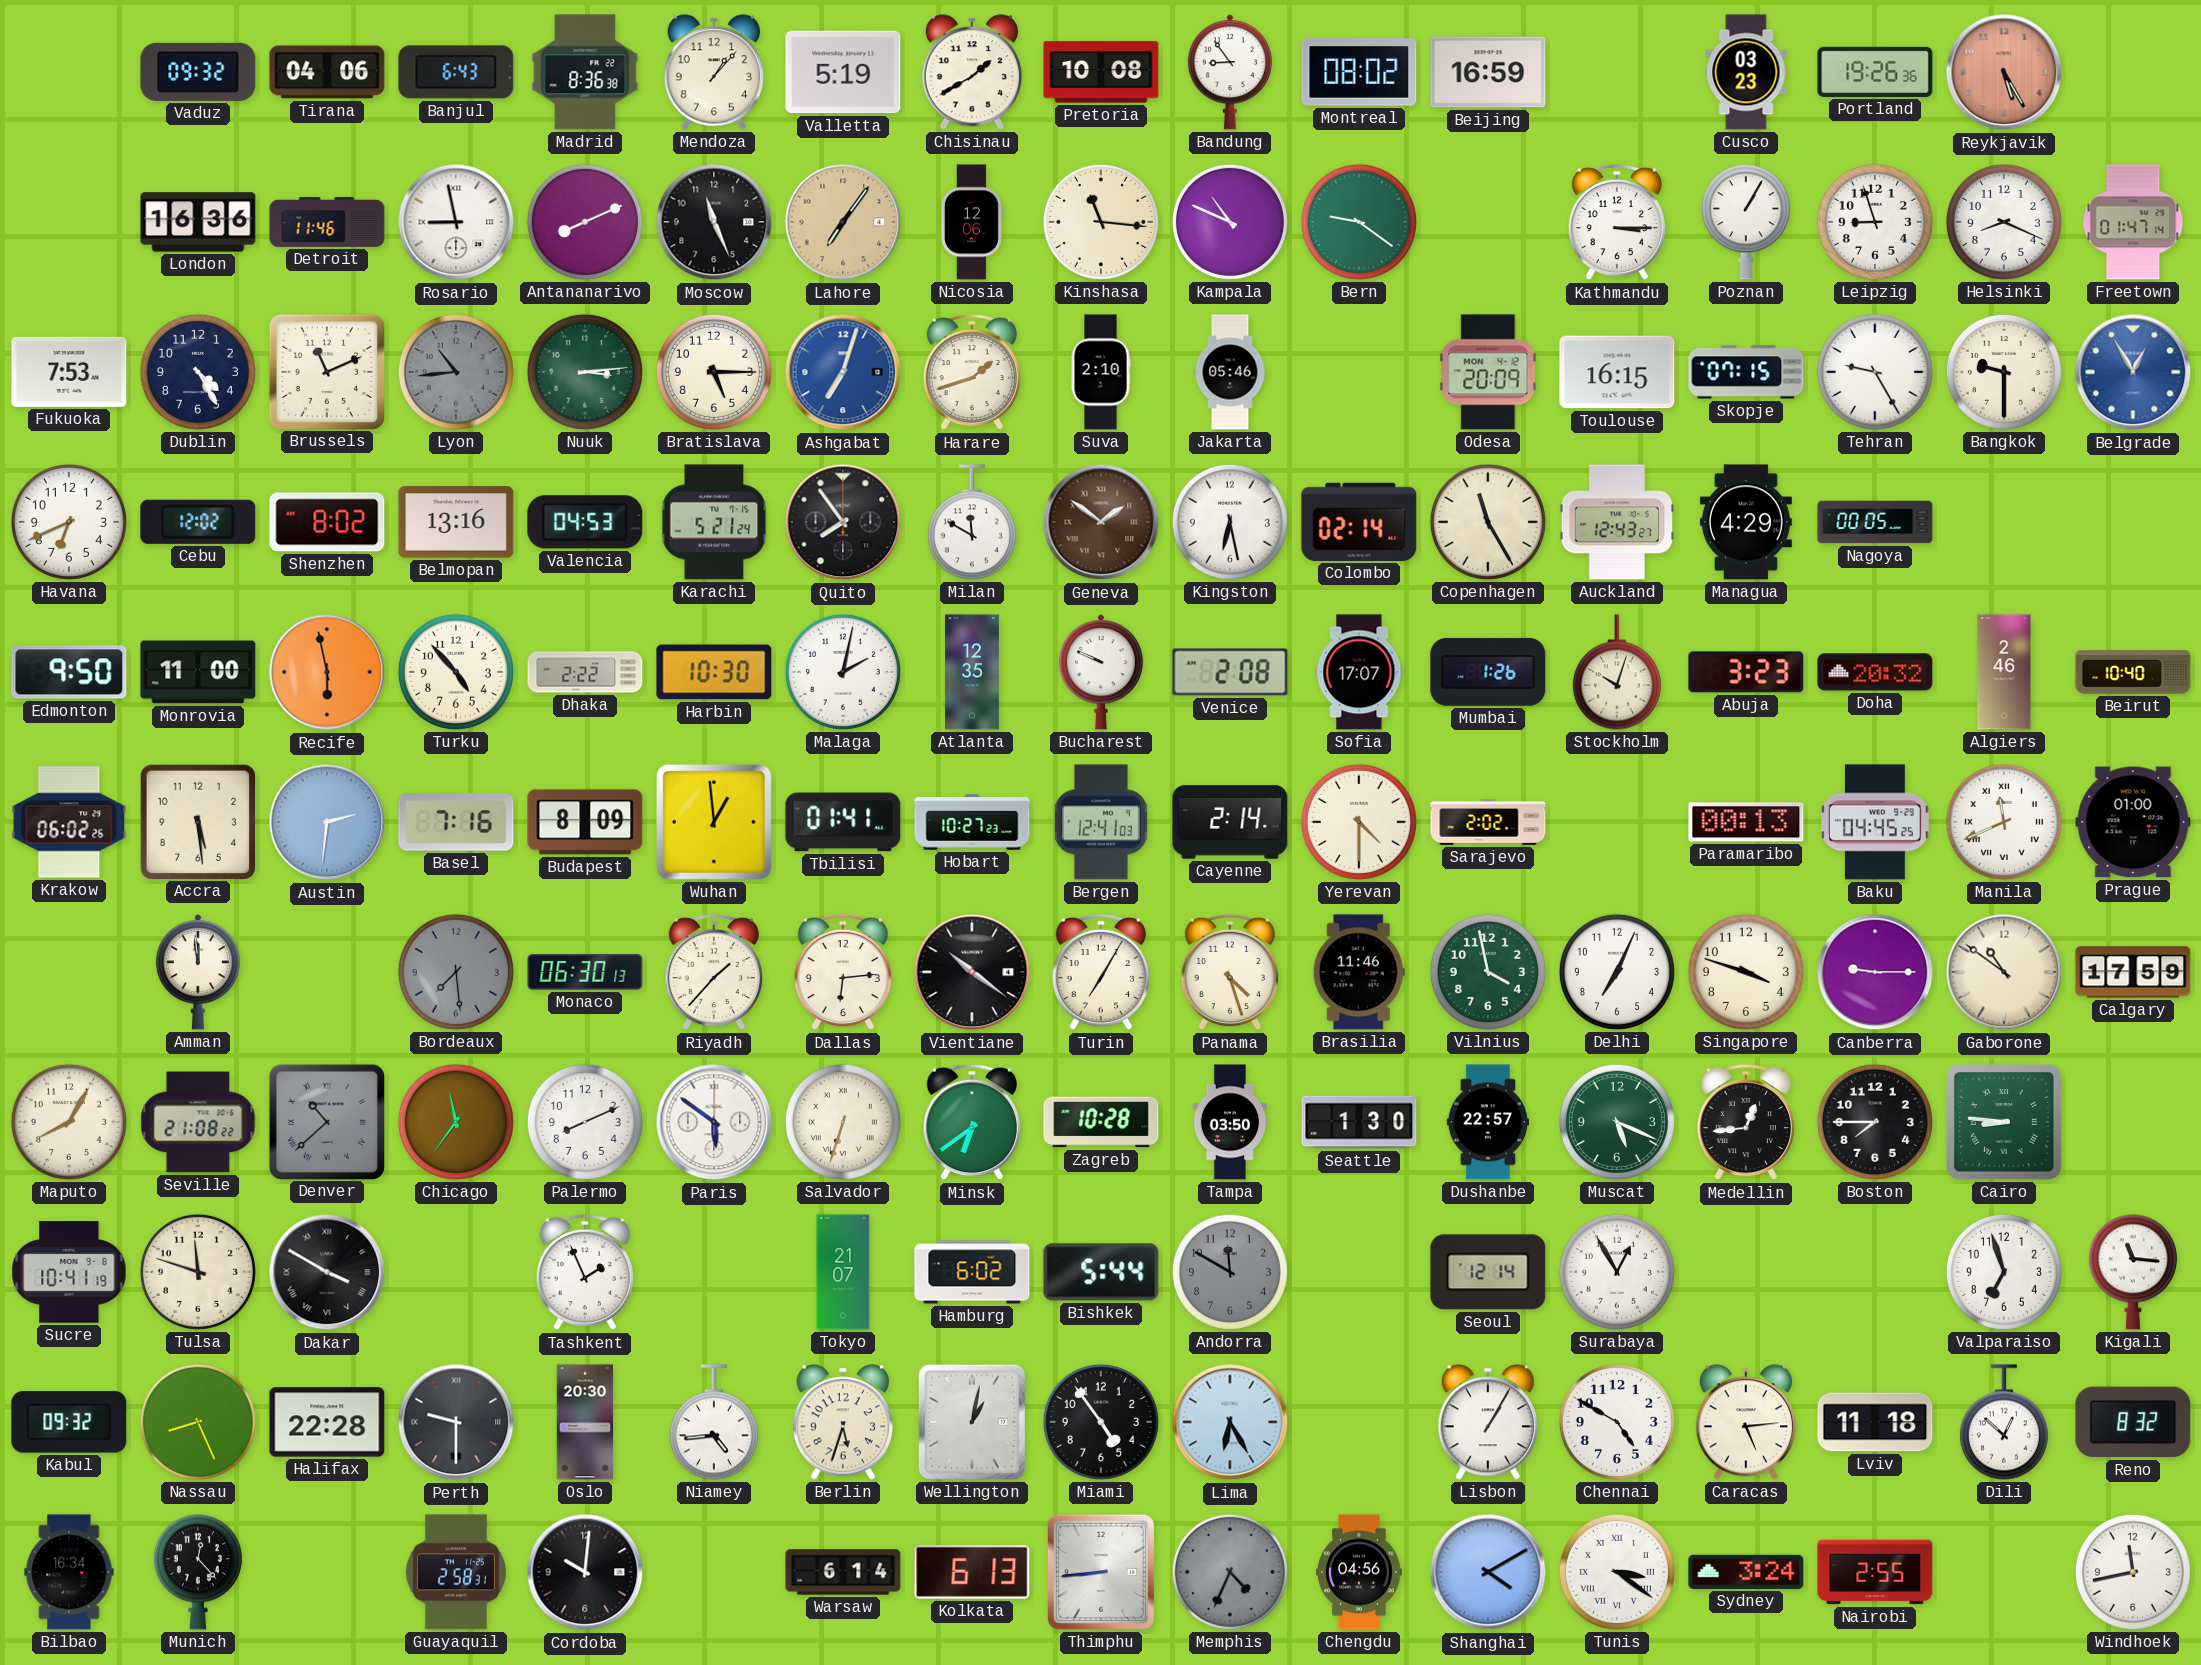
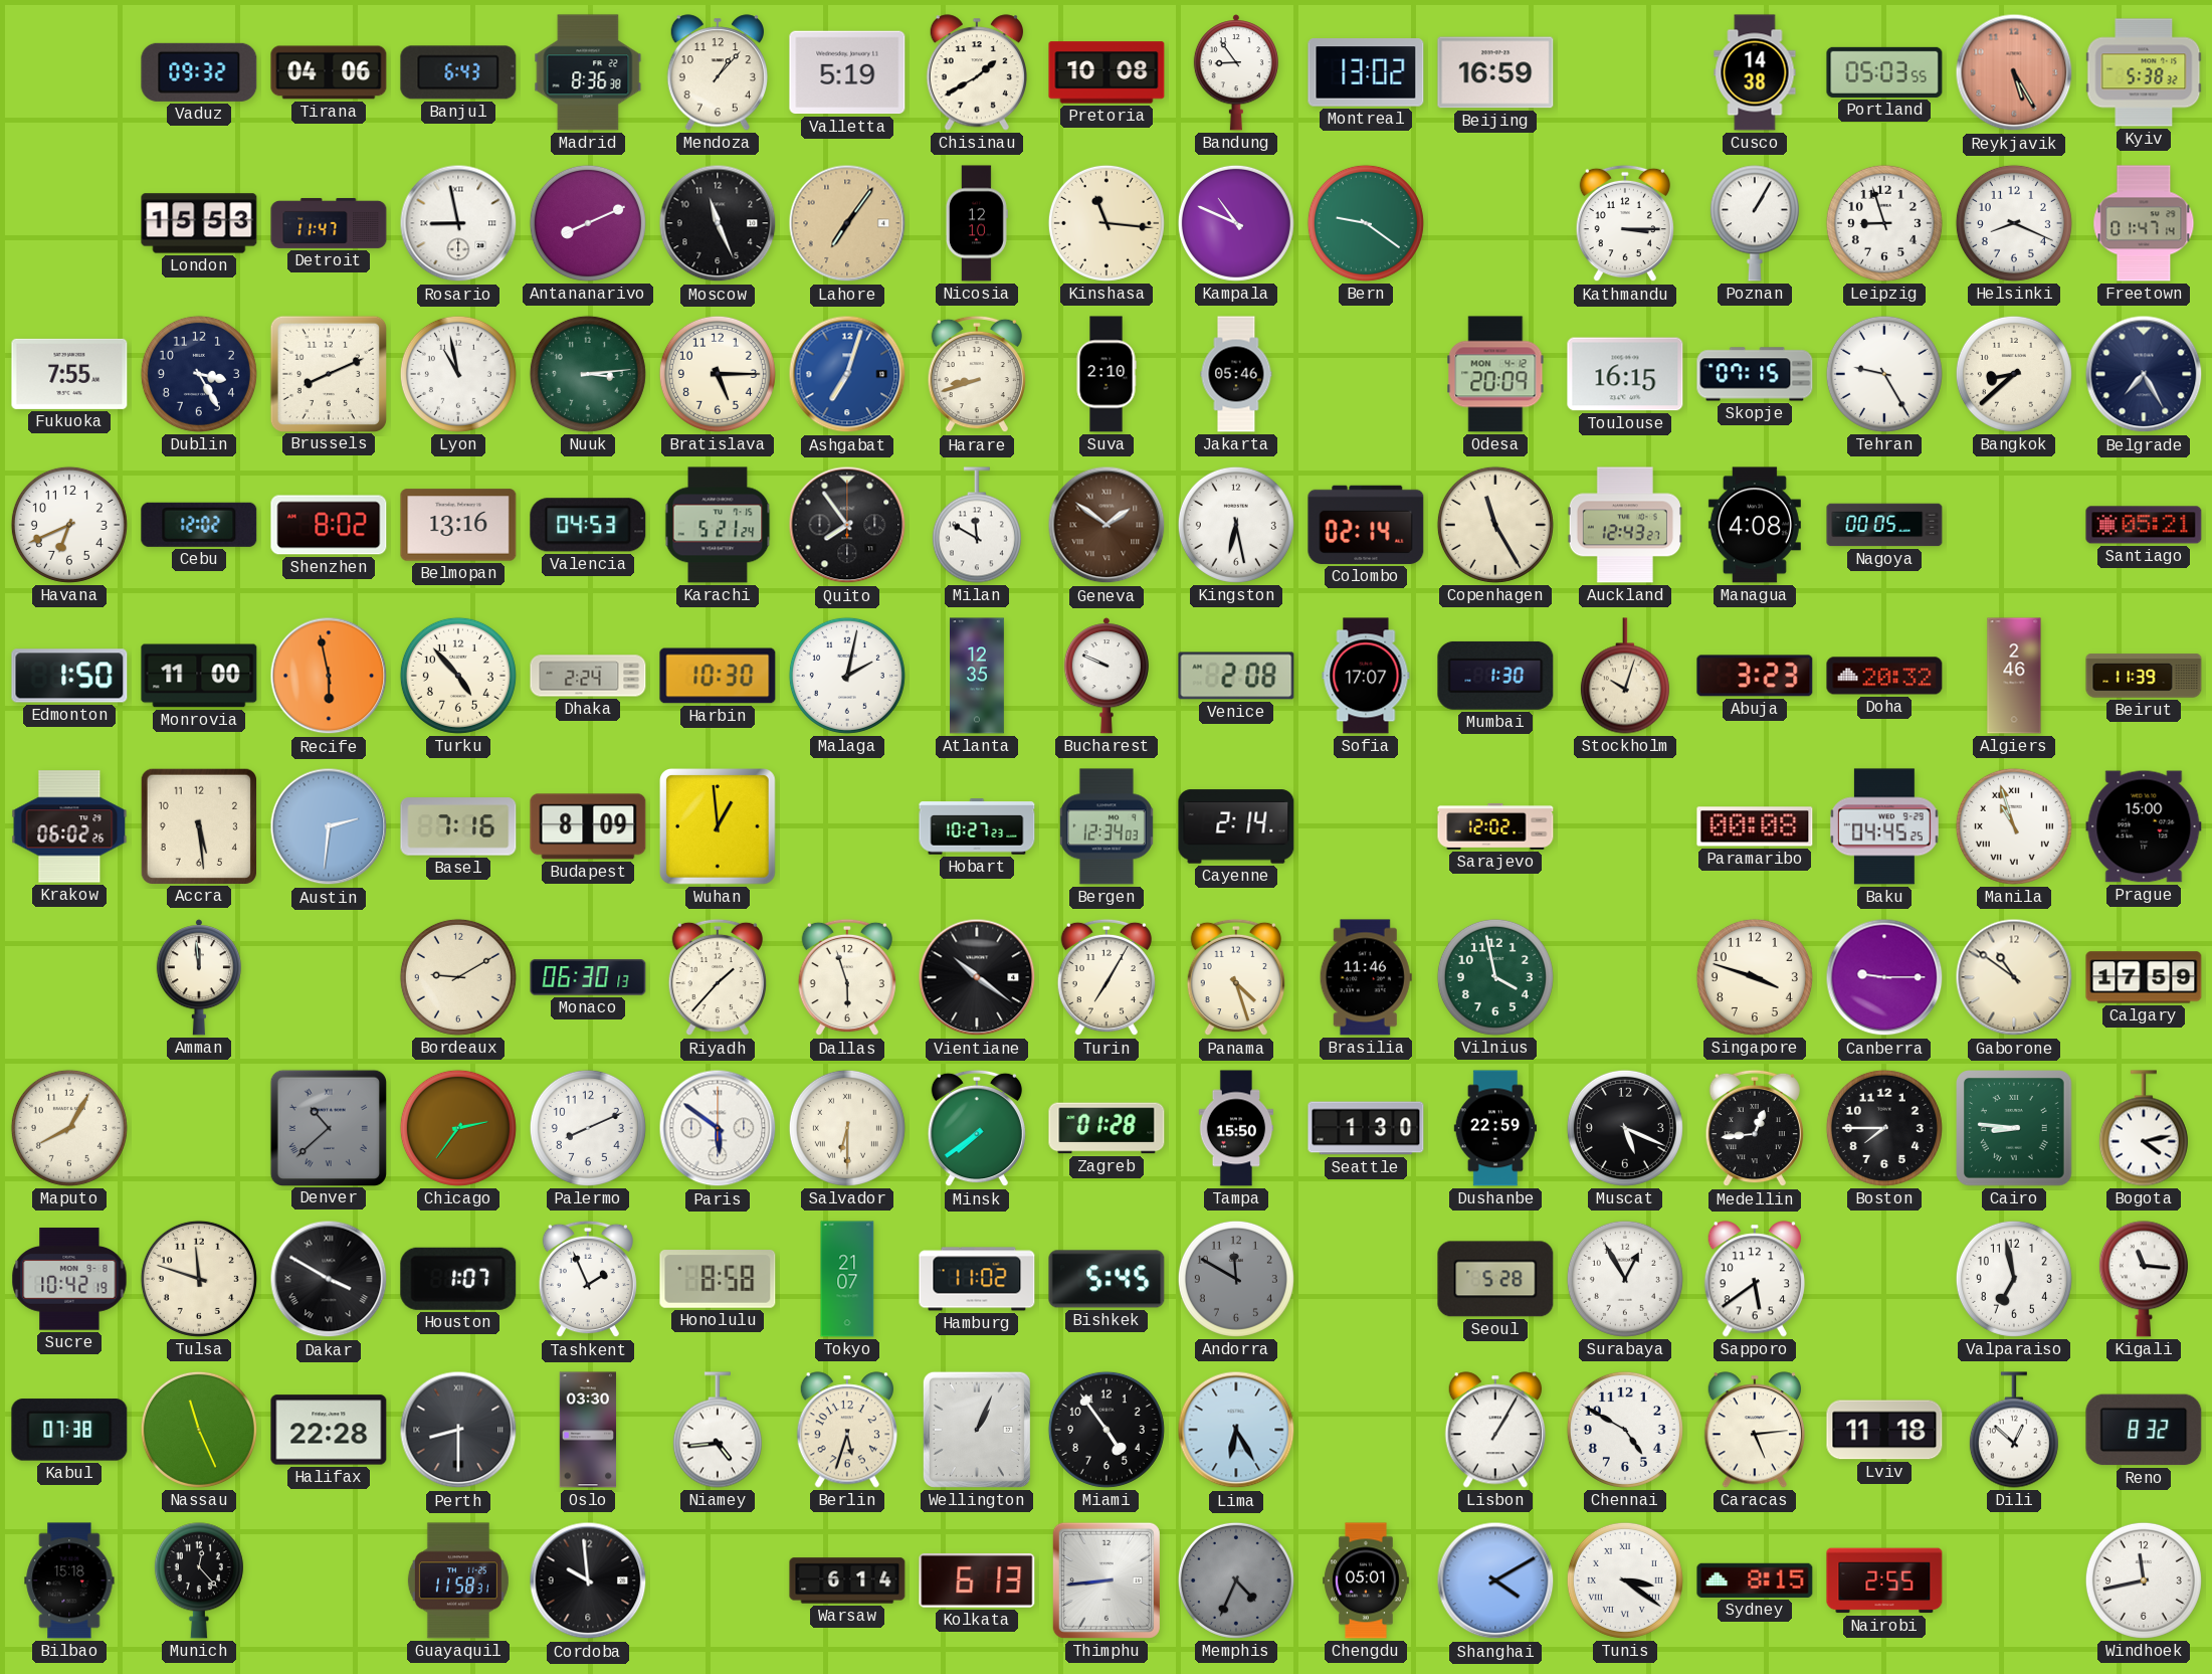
Montreal: 08:02 -> 13:02
Cusco: 03:23 -> 14:38
Portland: 19:26 -> 05:03
Kyiv: none -> 5:38
London: 16:36 -> 15:53
Detroit: 11:46 -> 11:47
Nicosia: 12:06 -> 12:10
Fukuoka: 7:53 -> 7:55
Dublin: 4:25 -> 3:25
Brussels: 11:11 -> 8:11
Lyon: 10:44 -> 10:58
Lyon dial: grey -> white
Harare: 1:42 -> 8:42
Bangkok: 9:30 -> 8:38
Belgrade: 12:55 -> 7:25
Belgrade dial: blue -> navy
Managua: 4:29 -> 4:08
Santiago: none -> 05:21
Edmonton: 9:50 -> 1:50
Dhaka: 2:22 -> 2:24
Mumbai: 1:26 -> 1:30
Beirut: 10:40 -> 11:39
Tbilisi: 01:41 -> none
Bergen: 12:41 -> 12:34
Yerevan: 4:30 -> none
Sarajevo: 2:02 -> 12:02
Paramaribo: 00:13 -> 00:08
Manila: 11:41 -> 10:57
Prague: 01:00 -> 15:00
Bordeaux: 7:29 -> 9:10
Bordeaux dial: grey -> cream
Dallas: 6:14 -> 5:57
Delhi: 7:04 -> none
Seville: 21:08 -> none
Chicago: 11:36 -> 2:36
Salvador: 6:33 -> 6:30
Minsk: 6:39 -> 7:39
Zagreb: 10:28 -> 01:28
Tampa: 03:50 -> 15:50
Dushanbe: 22:57 -> 22:59
Muscat dial: green -> black
Bogota: none -> 4:13
Sucre: 10:41 -> 10:42
Houston: none -> 1:07
Honolulu: none -> 8:58
Hamburg: 6:02 -> 11:02
Bishkek: 5:44 -> 5:45
Seoul: 12:14 -> 5:28
Sapporo: none -> 5:39
Valparaiso: 6:57 -> 6:58
Kabul: 09:32 -> 07:38
Nassau: 8:26 -> 11:26
Perth: 9:30 -> 8:30
Oslo: 20:30 -> 03:30
Wellington: 1:02 -> 1:04
Bilbao: 16:34 -> 15:18
Guayaquil: 2:58 -> 11:58
Cordoba: 10:01 -> 9:59
Chengdu: 04:56 -> 05:01
Sydney: 3:24 -> 8:15
